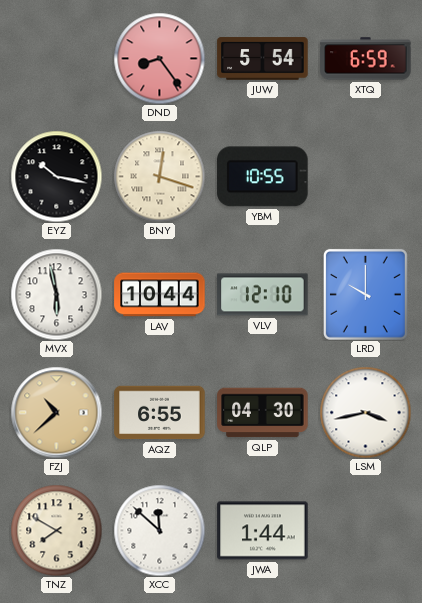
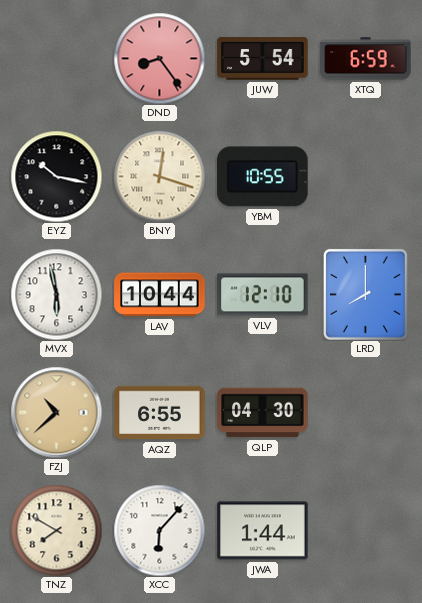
LRD: 10:00 -> 8:00
LSM: 3:43 -> none
XCC: 11:52 -> 6:07
